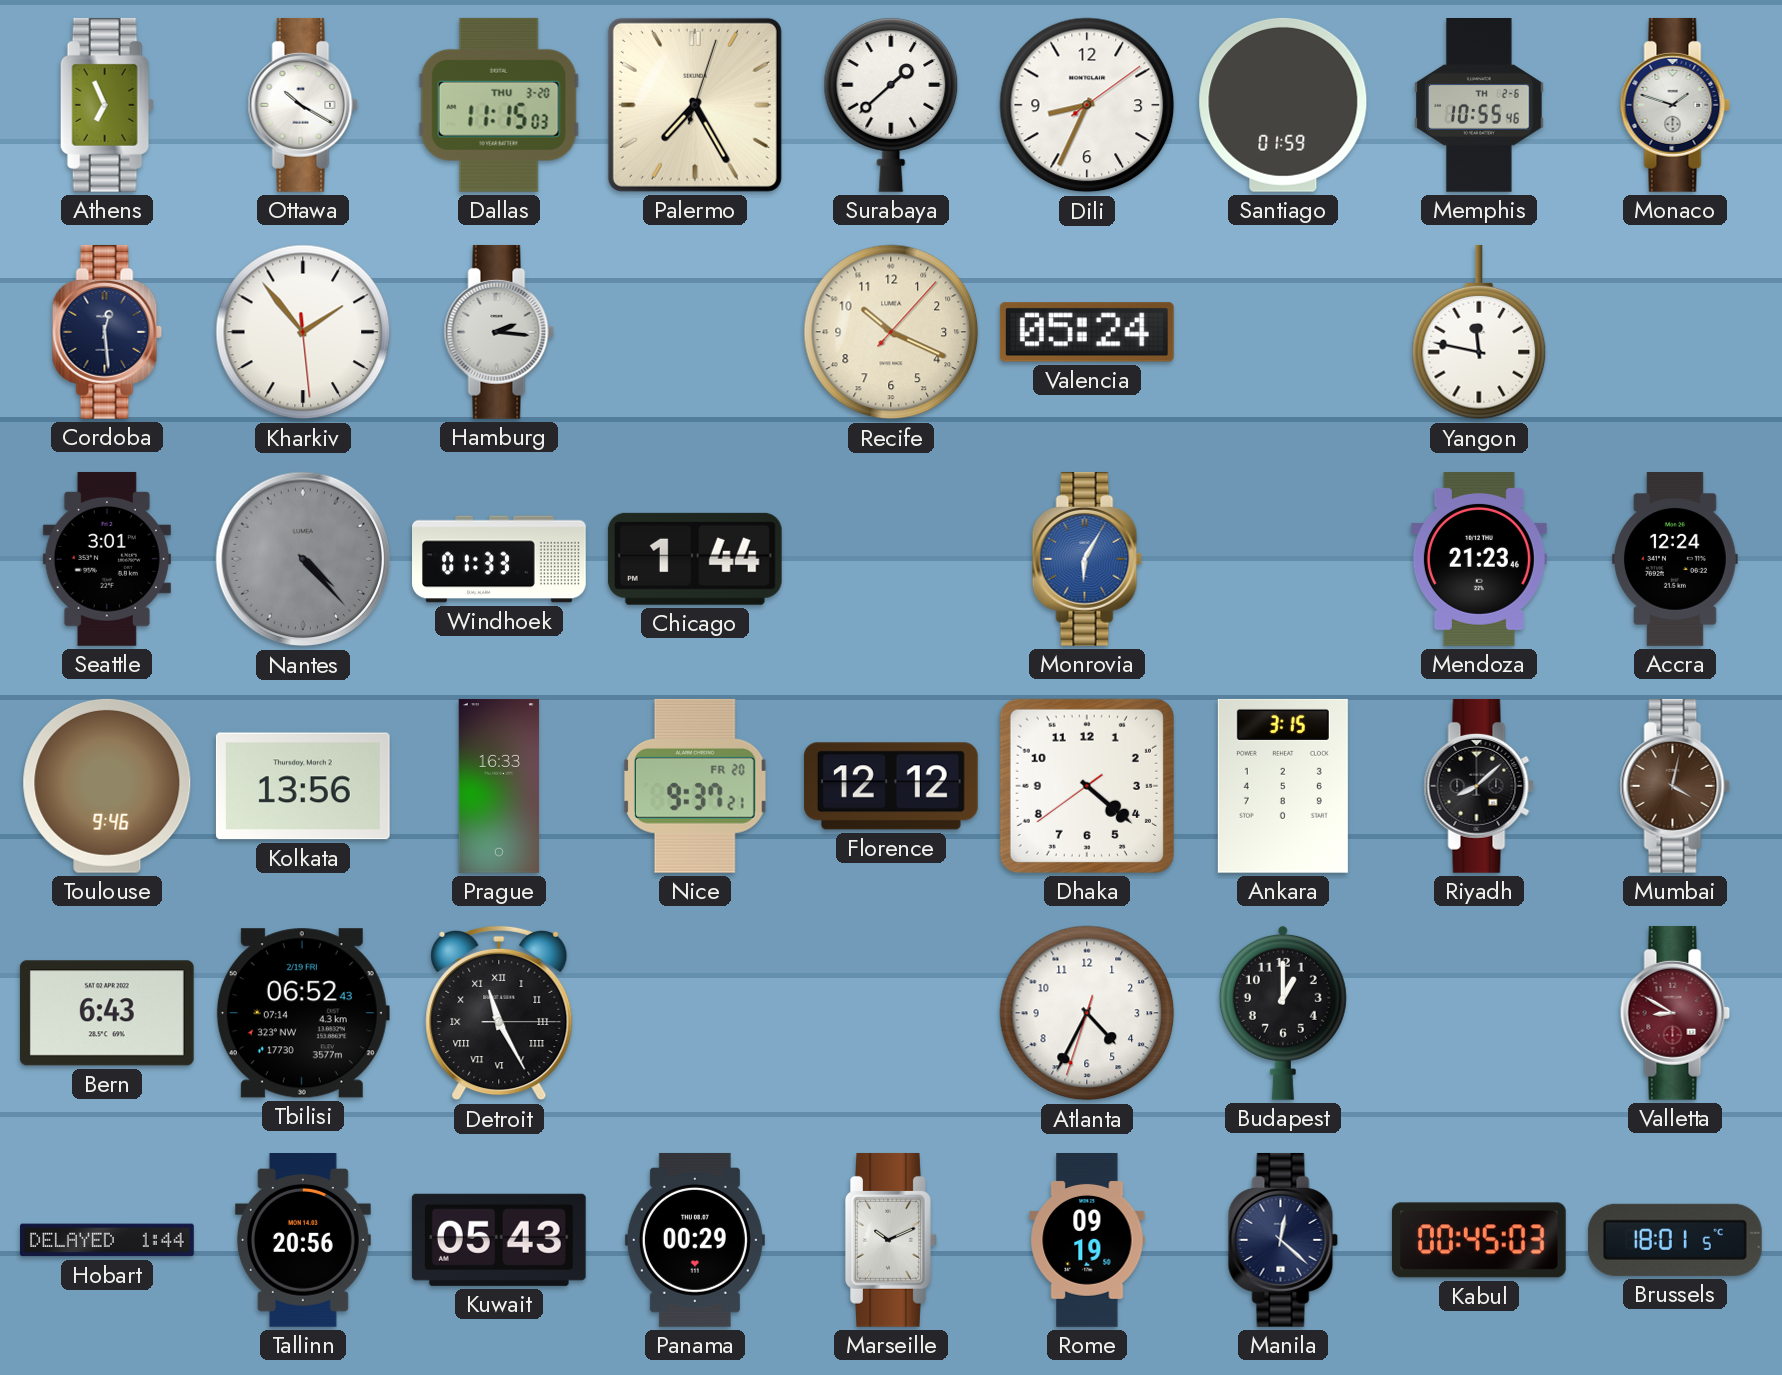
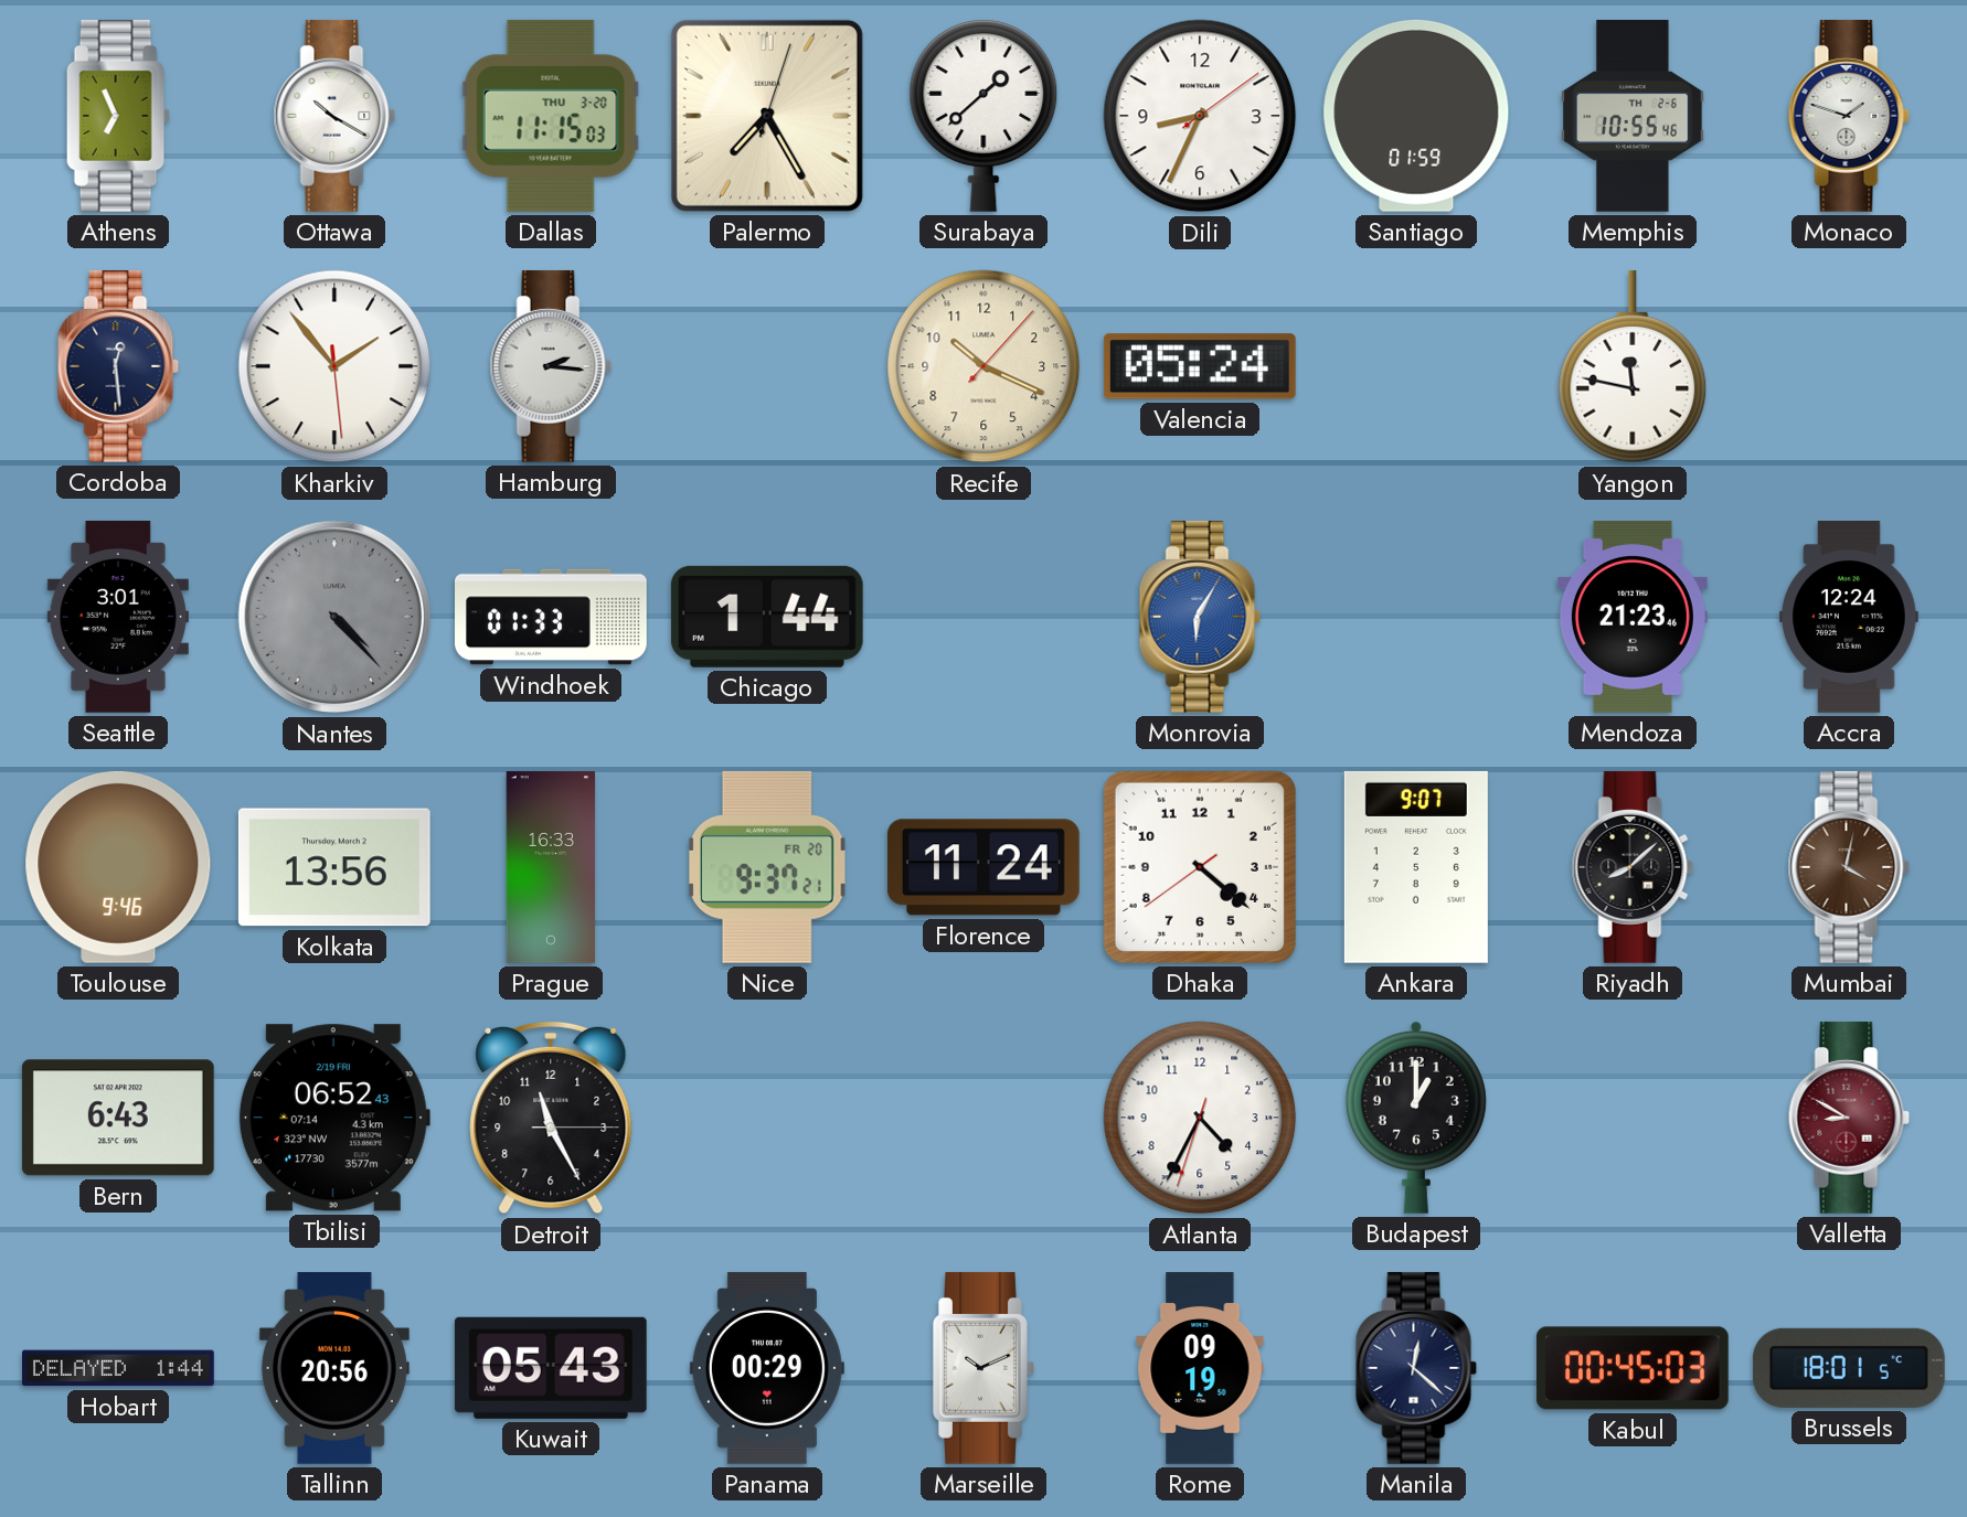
Florence: 12:12 -> 11:24
Ankara: 3:15 -> 9:07
Detroit numerals: Roman -> Arabic
